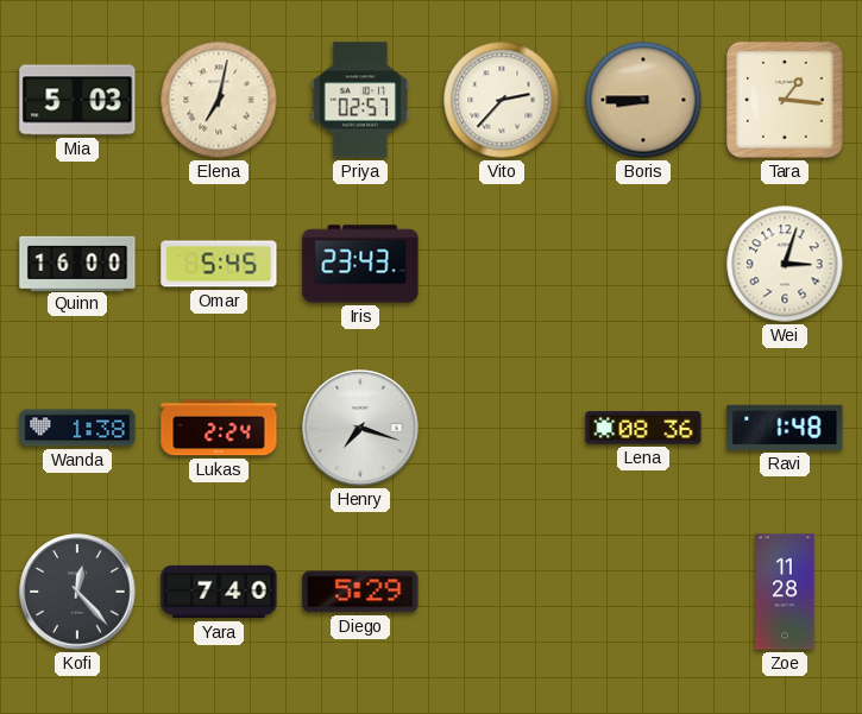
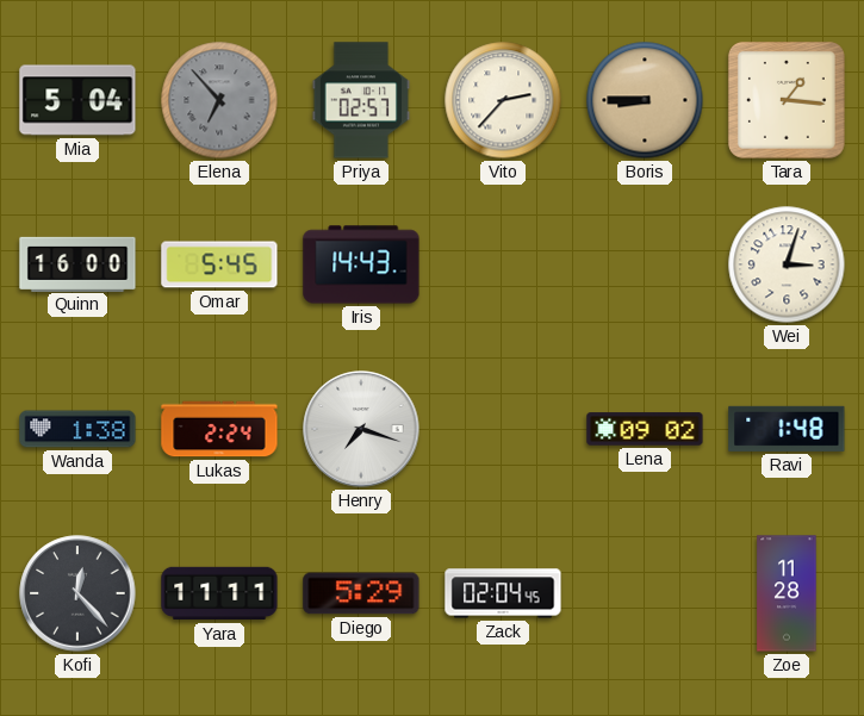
Mia: 5:03 -> 5:04
Elena: 7:02 -> 6:53
Elena dial: cream -> grey
Iris: 23:43 -> 14:43
Lena: 08:36 -> 09:02
Yara: 7:40 -> 11:11
Zack: none -> 02:04
